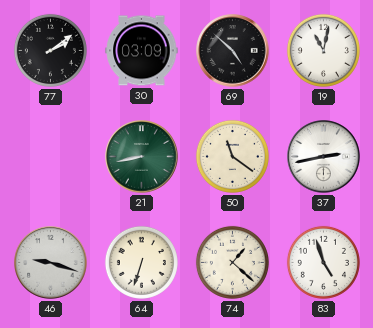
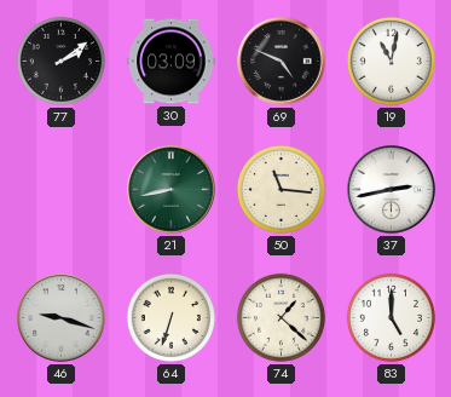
69: 4:52 -> 4:49
50: 11:21 -> 11:16
83: 4:57 -> 5:00
